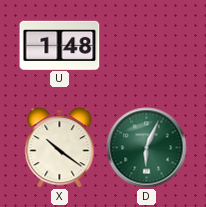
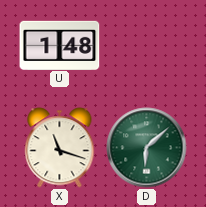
X: 10:21 -> 11:18
D: 6:04 -> 6:08
